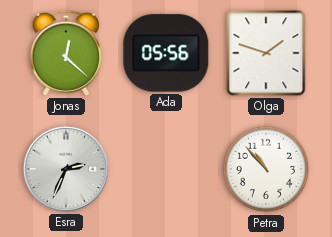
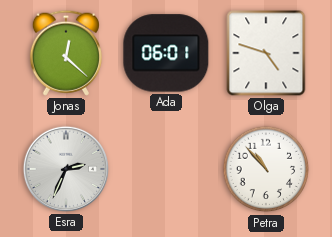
Ada: 05:56 -> 06:01
Olga: 1:48 -> 4:48
